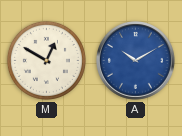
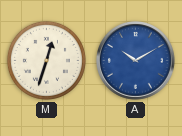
M: 12:50 -> 12:33
